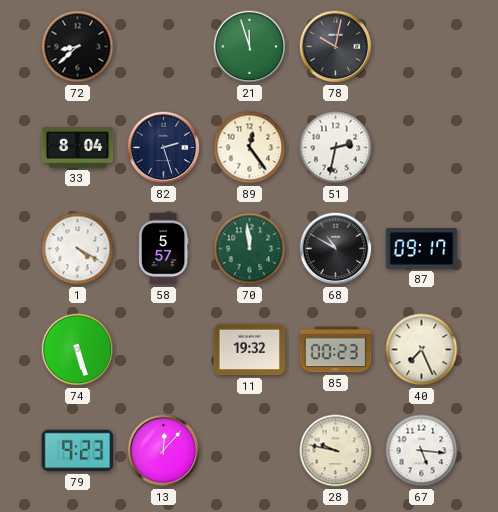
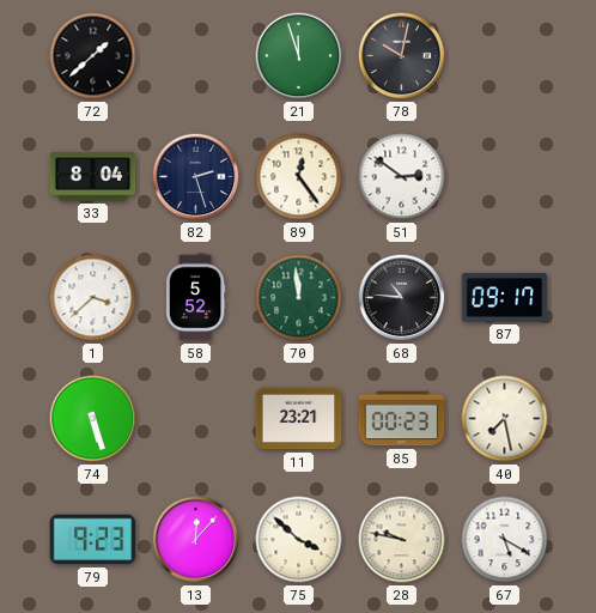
72: 8:38 -> 1:38
51: 2:32 -> 2:51
1: 4:20 -> 3:38
58: 5:57 -> 5:52
68: 10:50 -> 10:46
11: 19:32 -> 23:21
40: 7:26 -> 7:28
75: none -> 3:52
67: 5:16 -> 5:20
